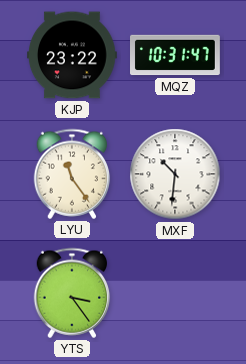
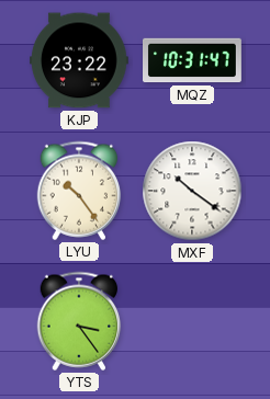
LYU: 11:24 -> 10:24
MXF: 10:31 -> 10:21
